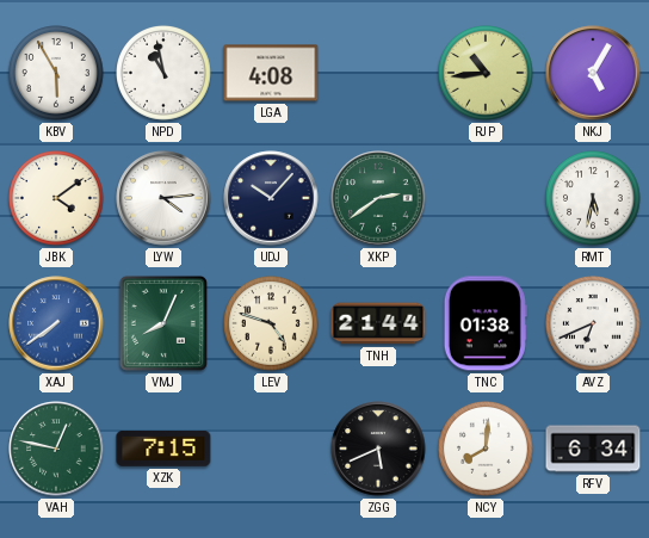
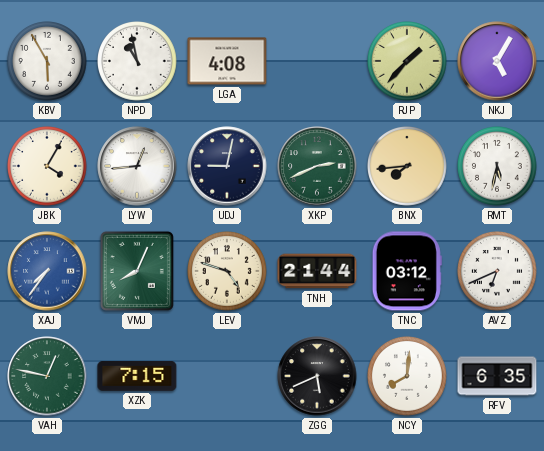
RJP: 10:44 -> 1:37
JBK: 4:09 -> 4:05
LYW: 4:14 -> 12:44
UDJ: 10:07 -> 9:02
XKP: 2:39 -> 2:41
BNX: none -> 7:44
XAJ: 7:39 -> 7:36
TNC: 01:38 -> 03:12
RFV: 6:34 -> 6:35
